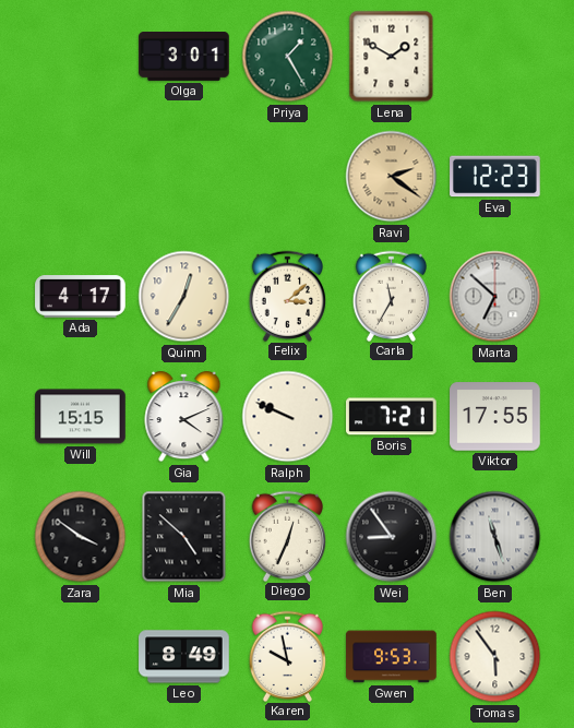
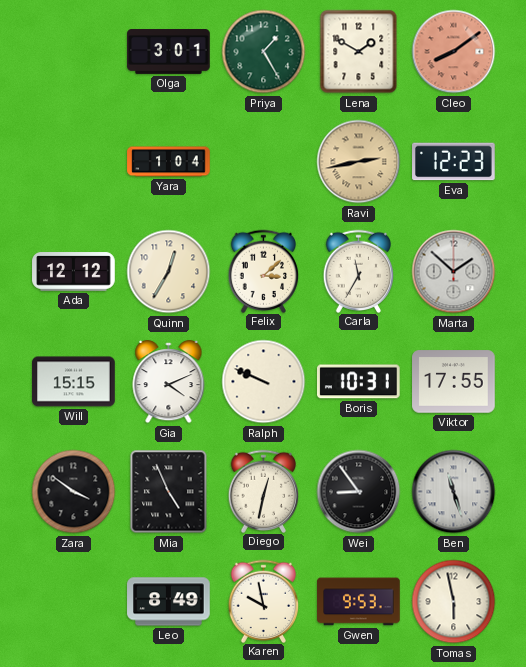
Cleo: none -> 8:09
Yara: none -> 1:04
Ravi: 2:21 -> 2:43
Ada: 4:17 -> 12:12
Marta: 6:52 -> 1:52
Boris: 7:21 -> 10:31
Mia: 4:52 -> 4:56
Diego: 12:34 -> 12:32
Tomas: 5:54 -> 5:58
